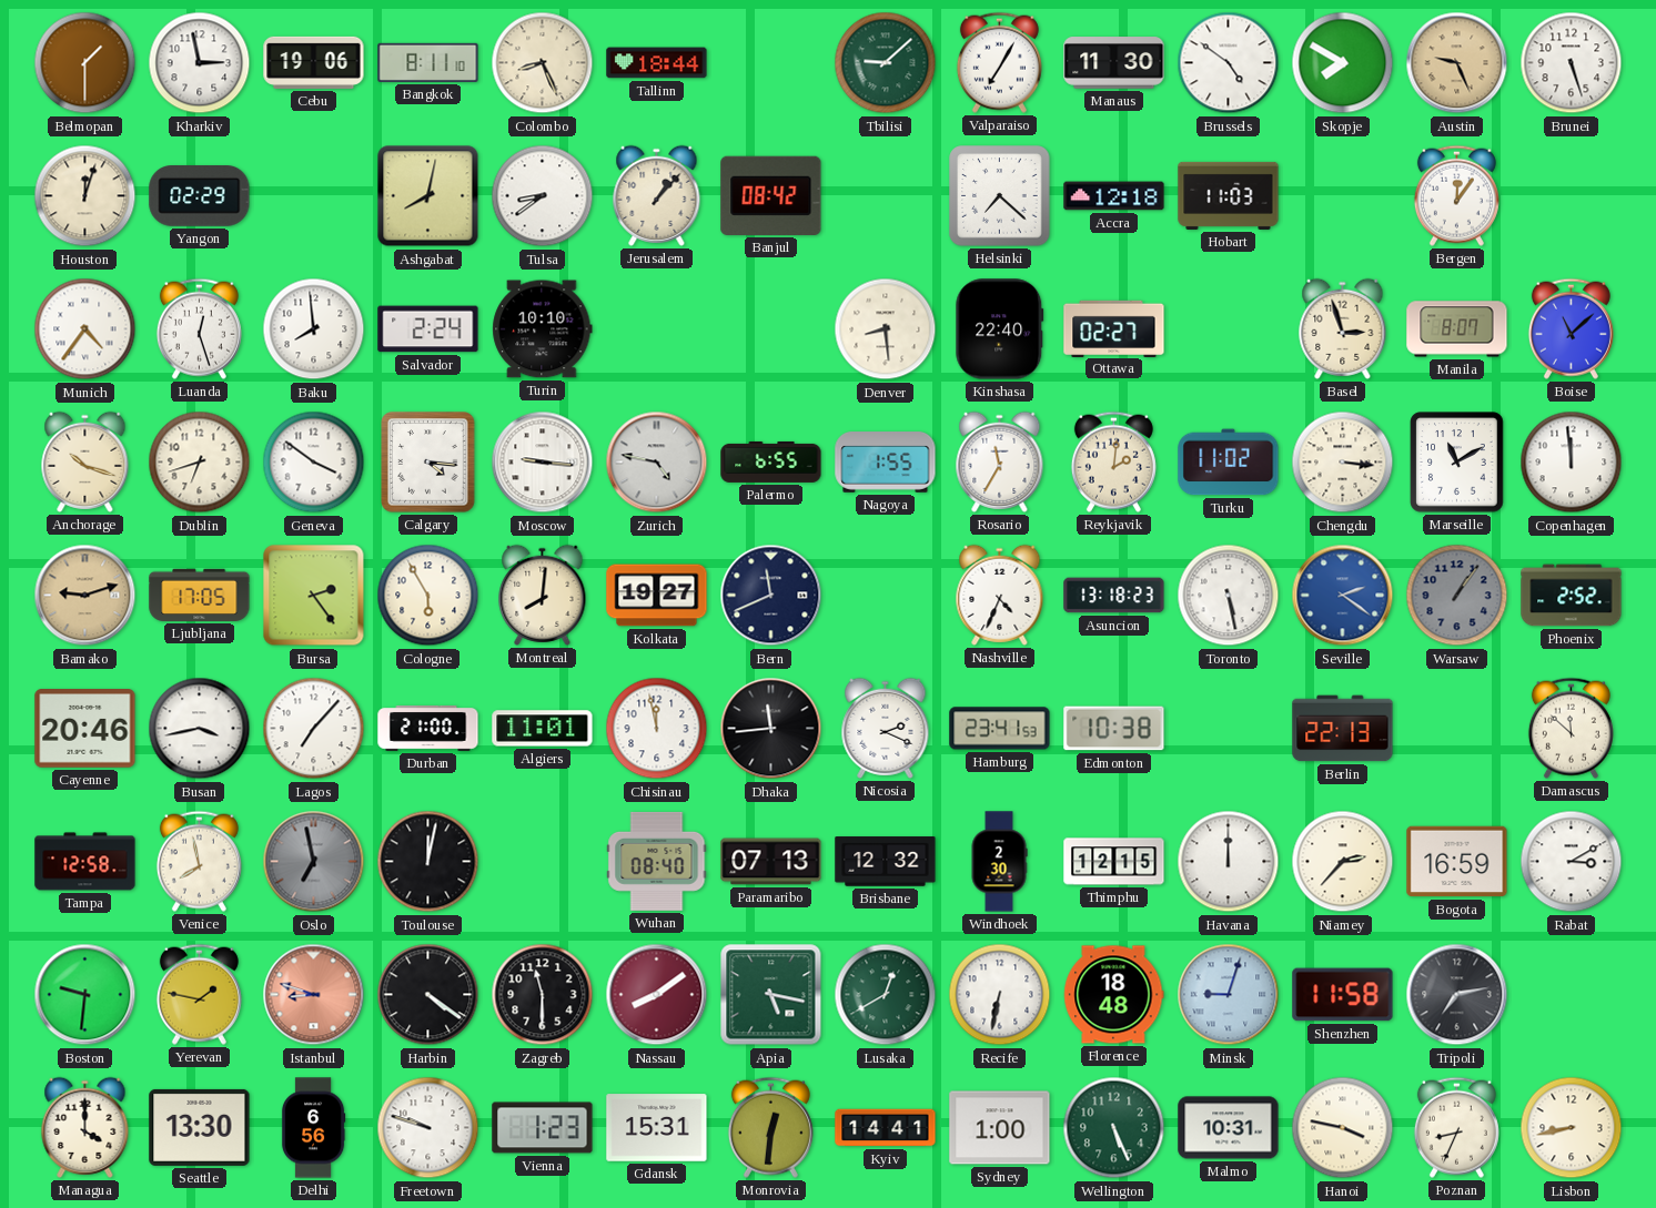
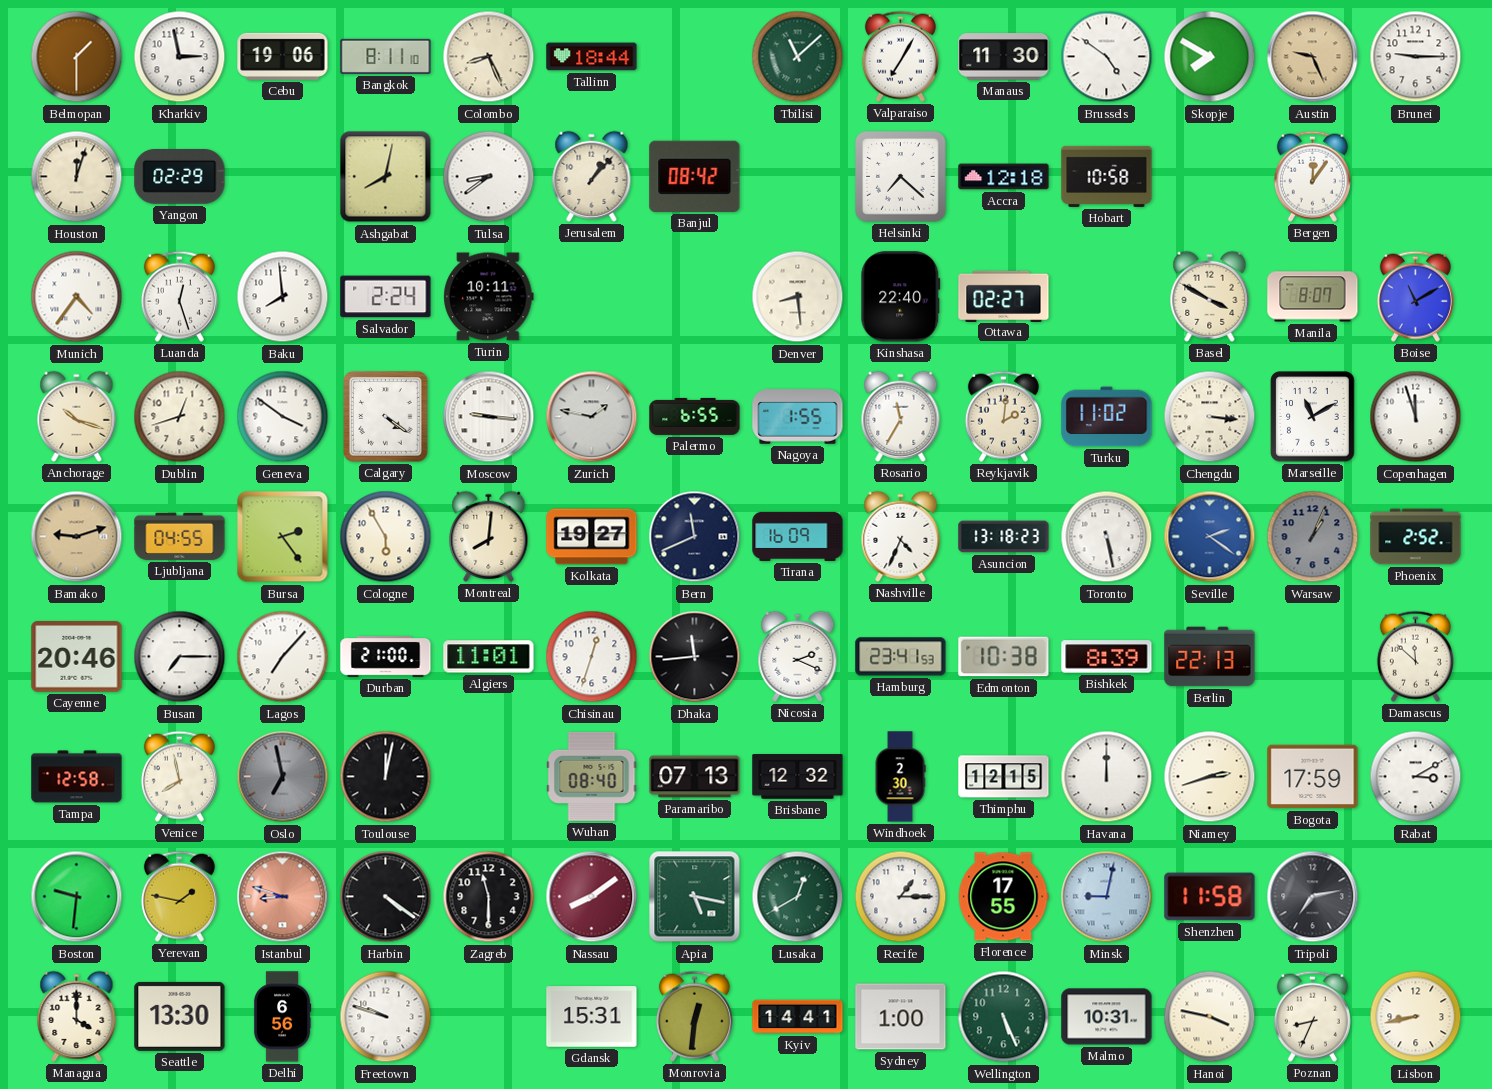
Tbilisi: 9:08 -> 11:08
Brunei: 5:27 -> 9:15
Hobart: 11:03 -> 10:58
Turin: 10:10 -> 10:11
Basel: 2:57 -> 3:50
Boise: 11:08 -> 11:10
Dublin: 6:42 -> 12:42
Calgary: 4:16 -> 4:21
Zurich: 4:47 -> 1:47
Copenhagen: 11:59 -> 11:57
Ljubljana: 17:05 -> 04:55
Tirana: none -> 16:09
Warsaw: 1:06 -> 1:04
Busan: 3:43 -> 7:15
Chisinau: 11:58 -> 12:33
Bishkek: none -> 8:39
Niamey: 2:37 -> 2:42
Bogota: 16:59 -> 17:59
Recife: 6:32 -> 1:15
Florence: 18:48 -> 17:55
Minsk: 9:03 -> 9:02
Vienna: 1:23 -> none
